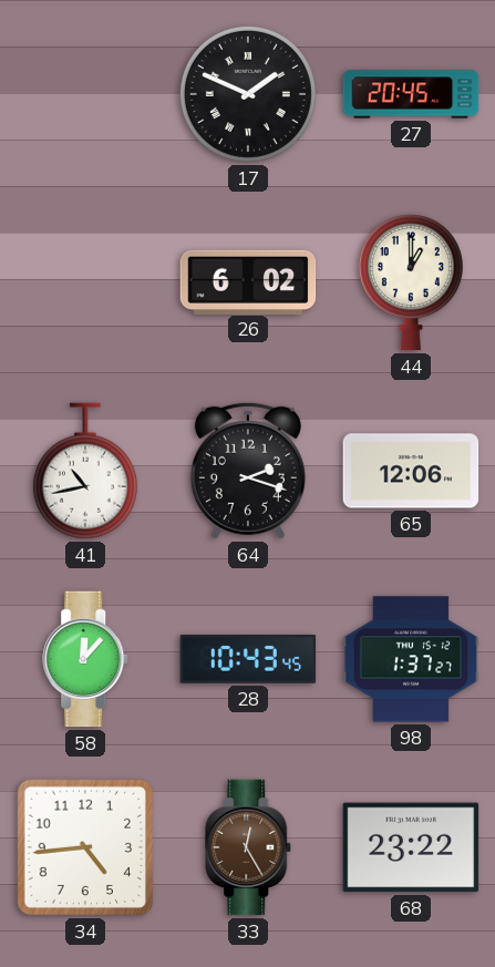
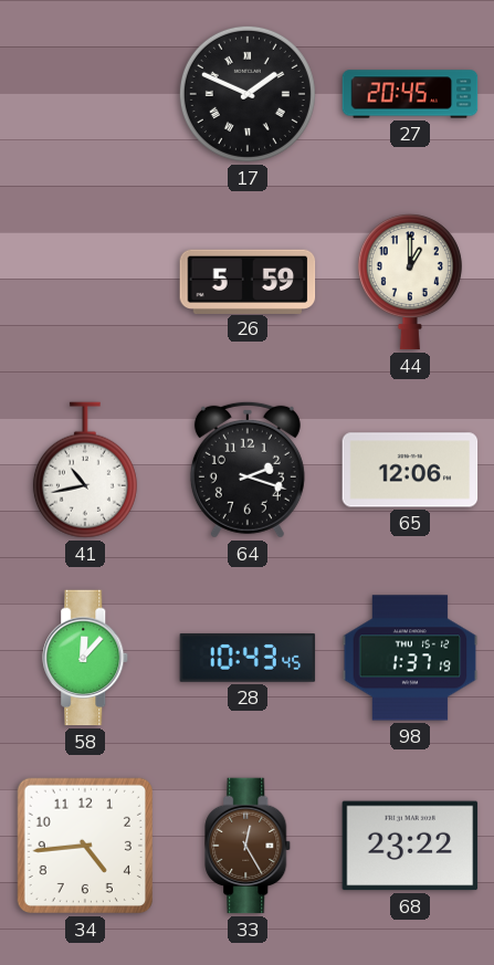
26: 6:02 -> 5:59
98: 1:37:27 -> 1:37:19
